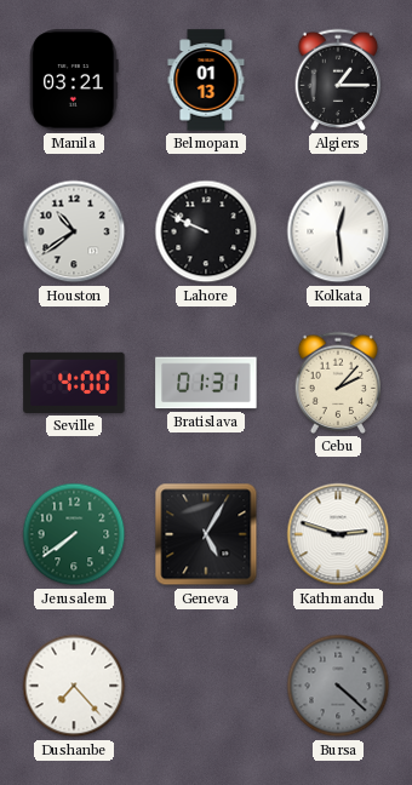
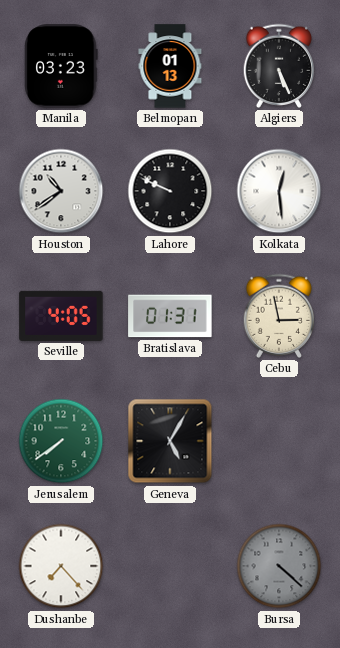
Manila: 03:21 -> 03:23
Algiers: 1:15 -> 5:26
Seville: 4:00 -> 4:05
Cebu: 2:07 -> 2:58
Kathmandu: 2:48 -> none
